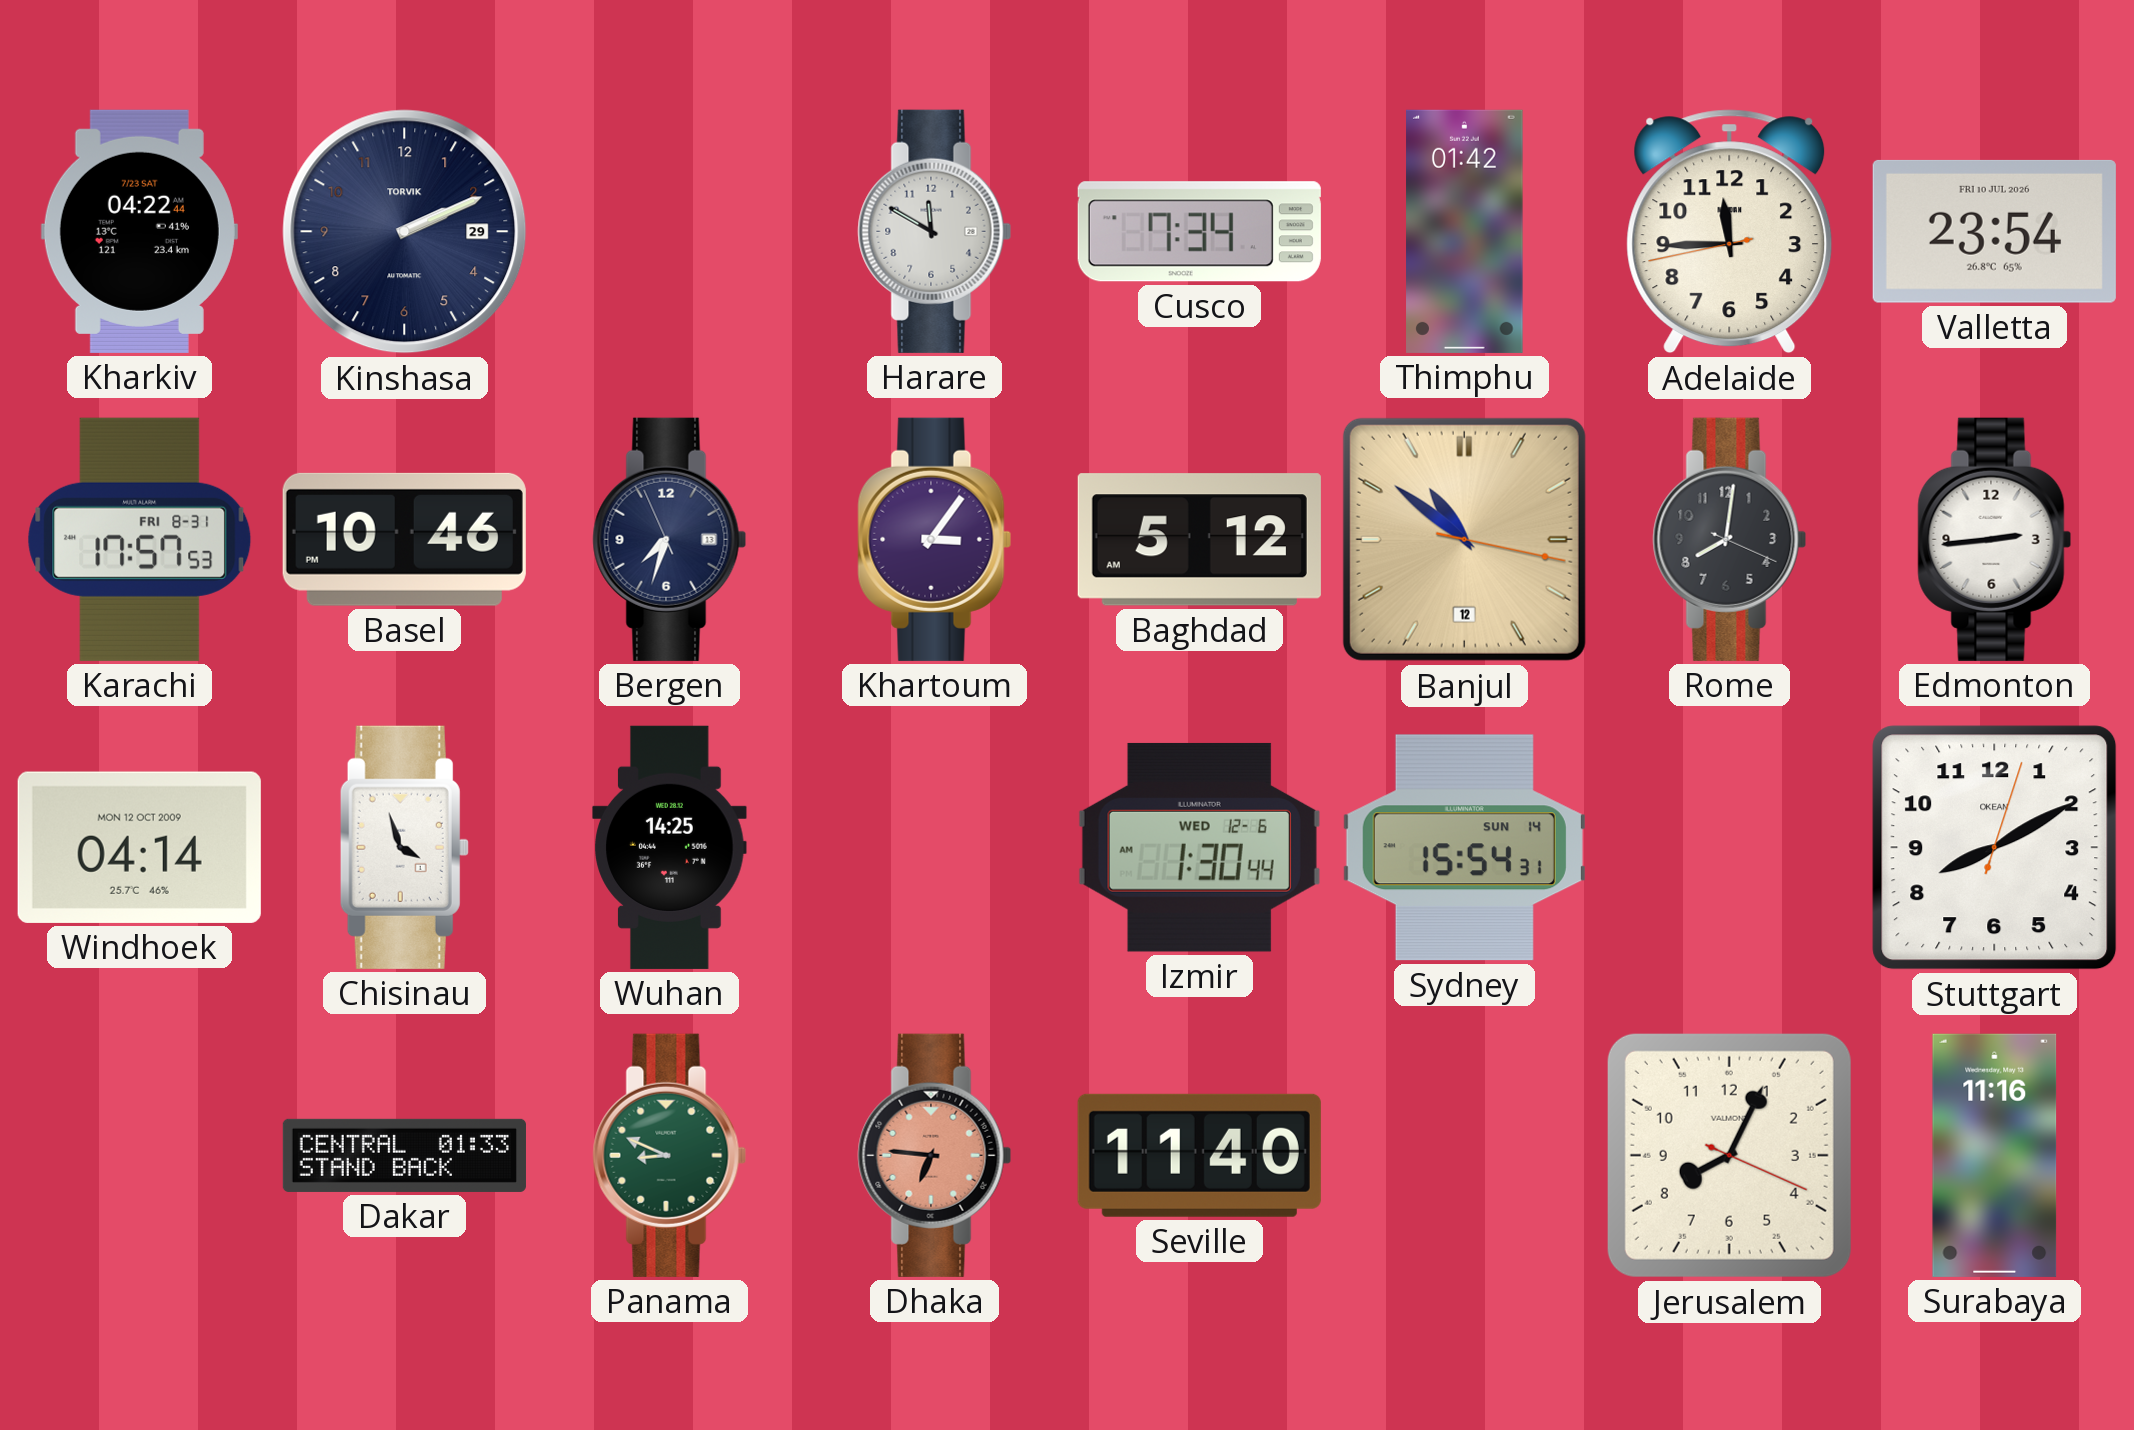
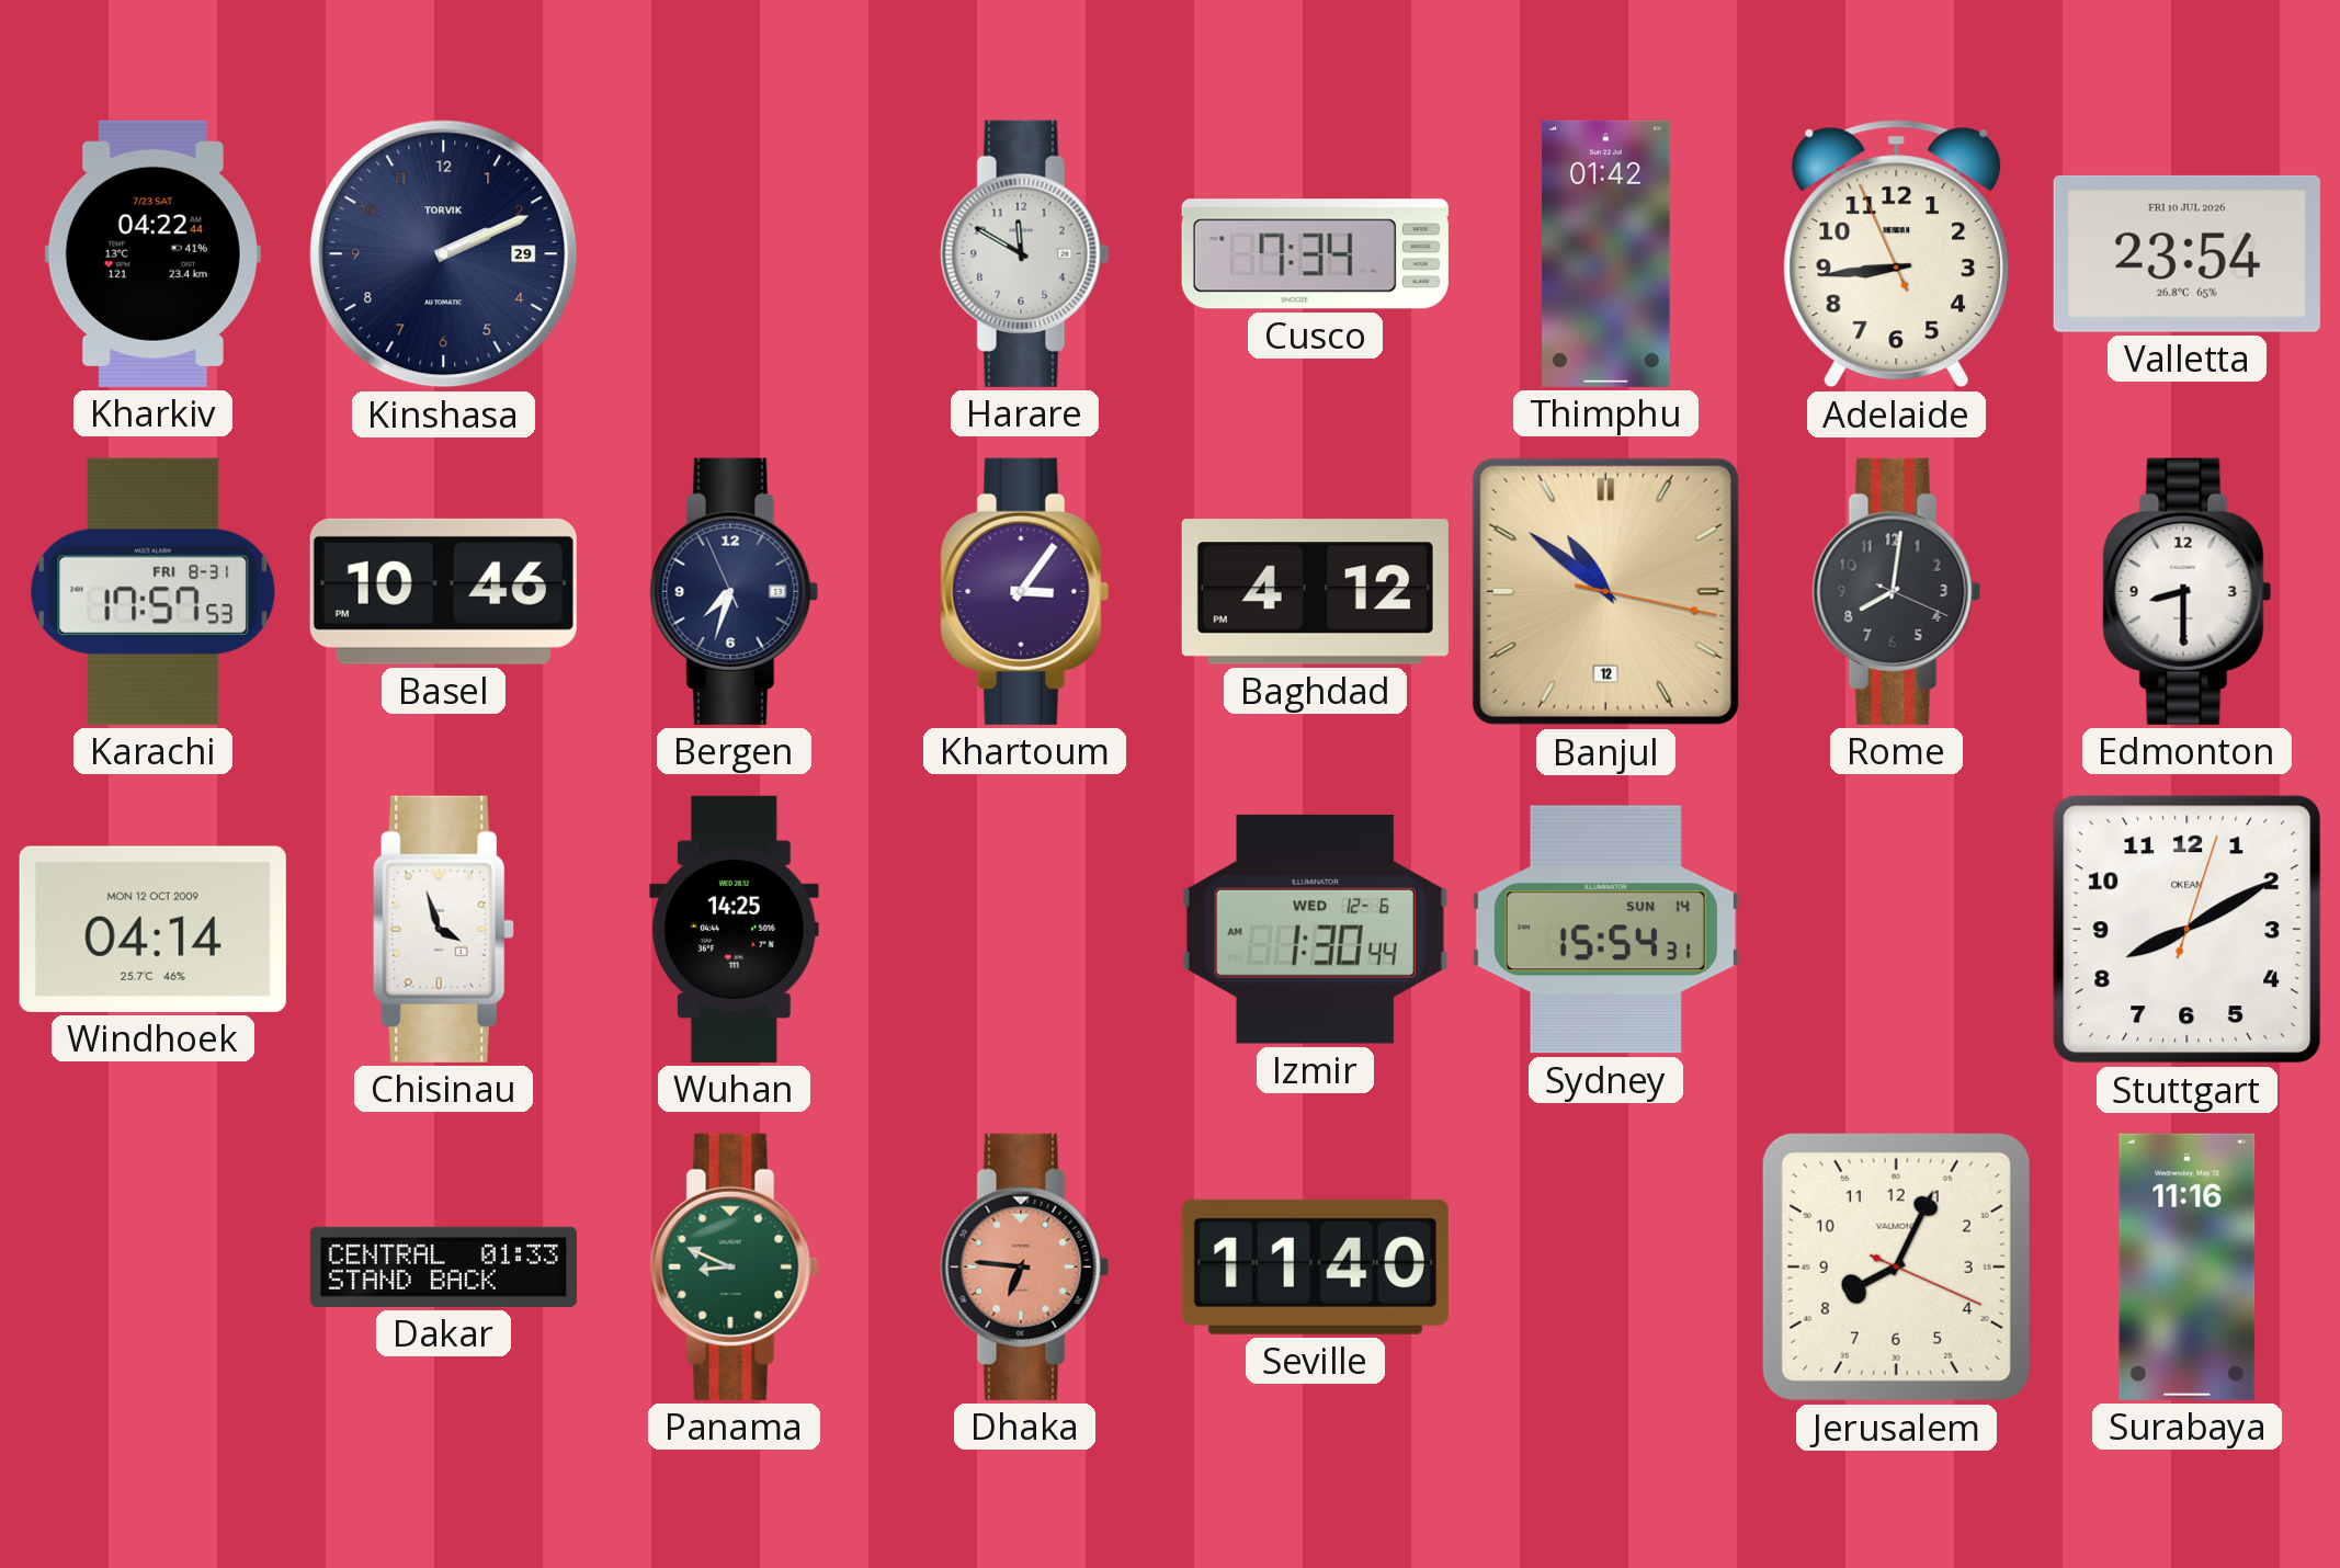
Adelaide: 11:44 -> 8:43
Baghdad: 5:12 -> 4:12
Edmonton: 2:44 -> 8:30
